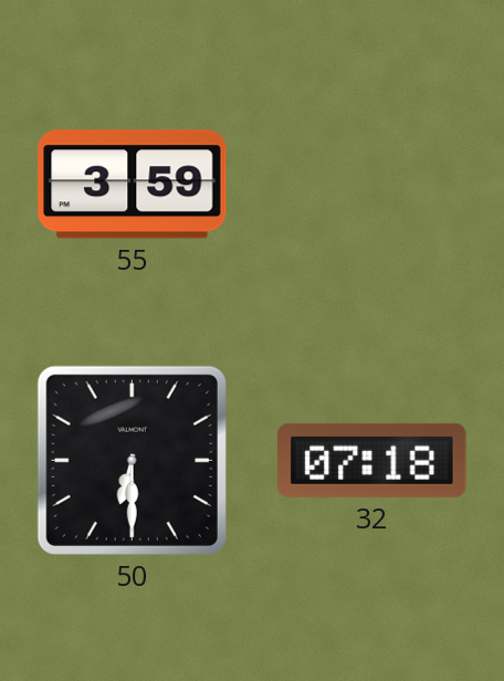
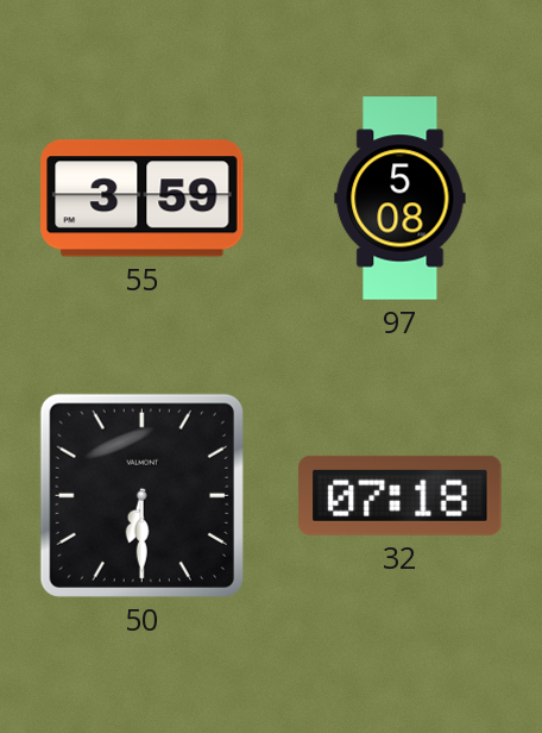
97: none -> 5:08
